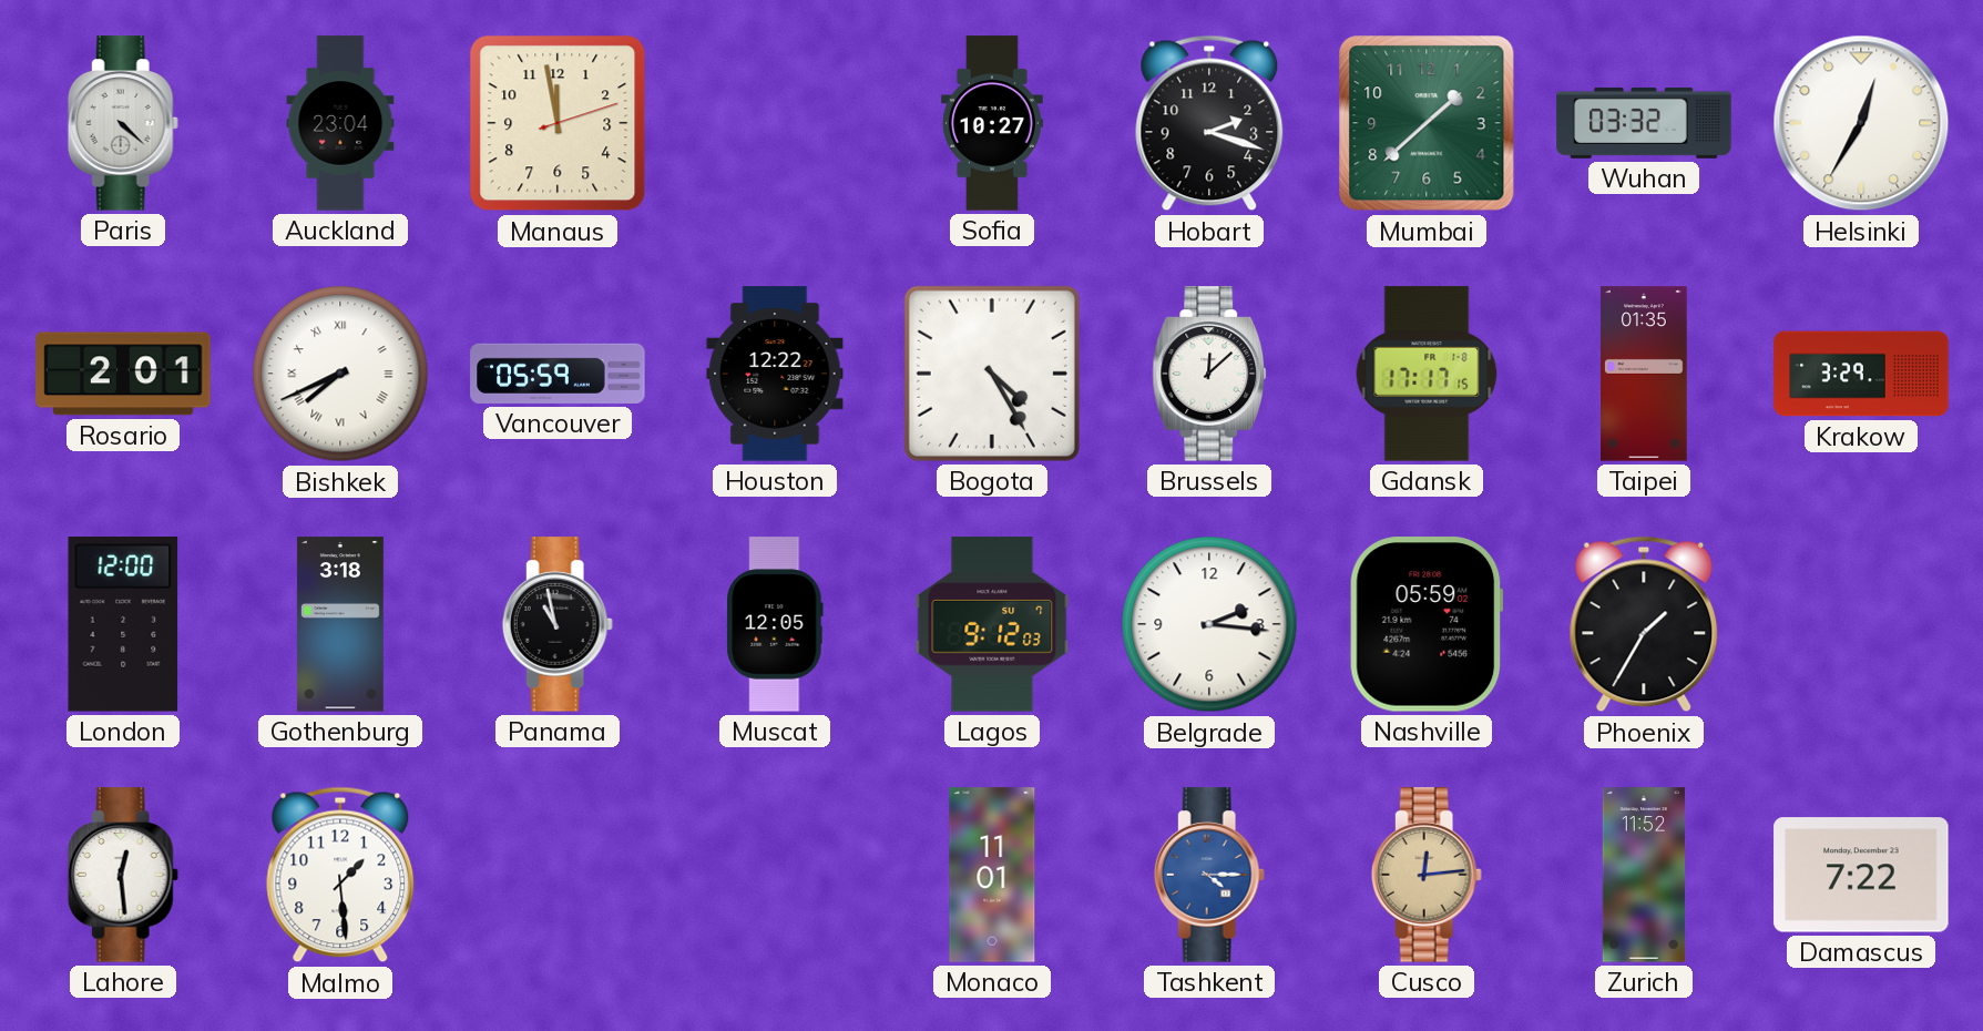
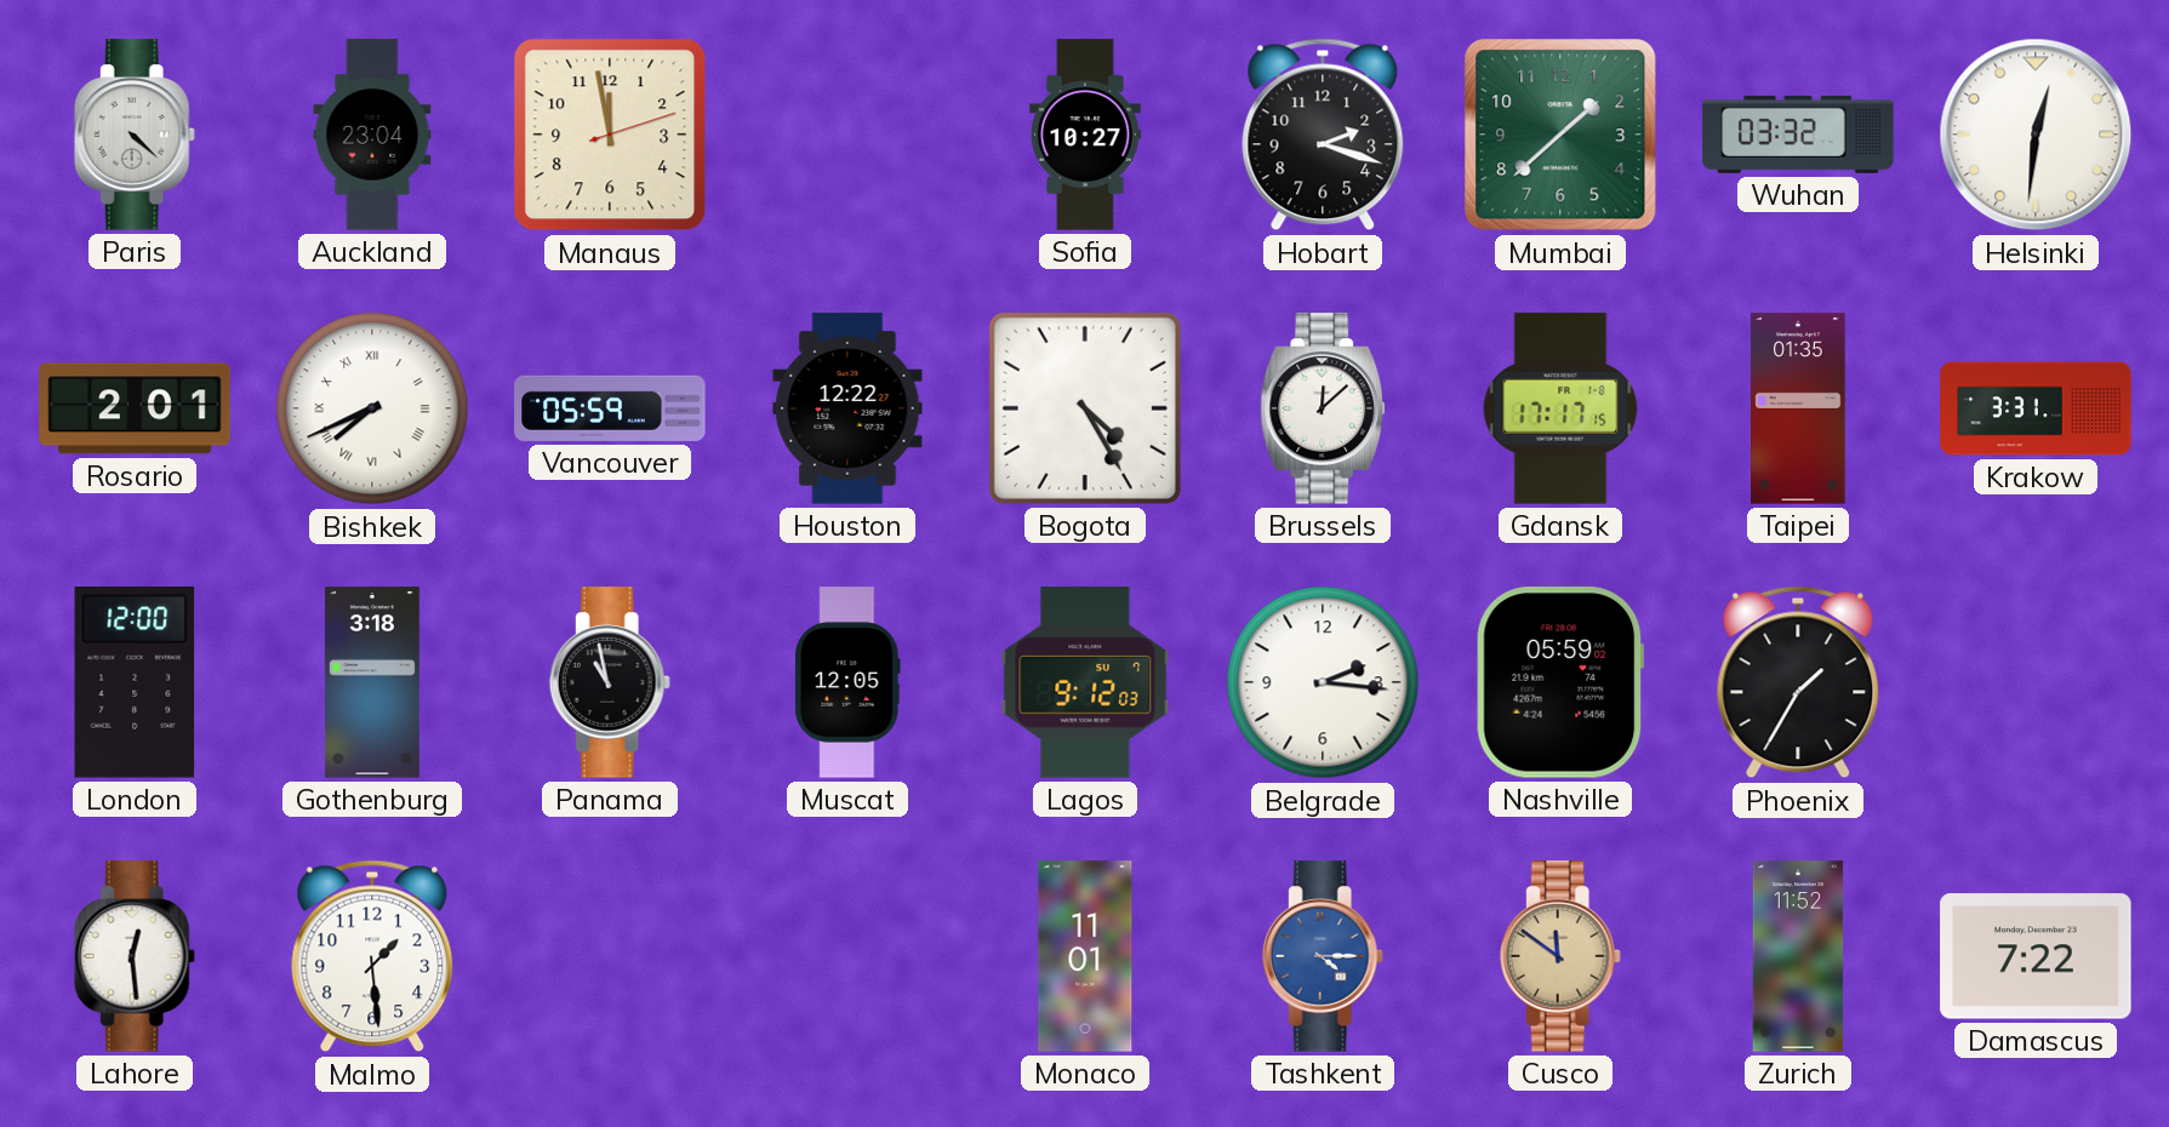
Helsinki: 12:35 -> 12:31
Krakow: 3:29 -> 3:31
Cusco: 12:14 -> 11:51
